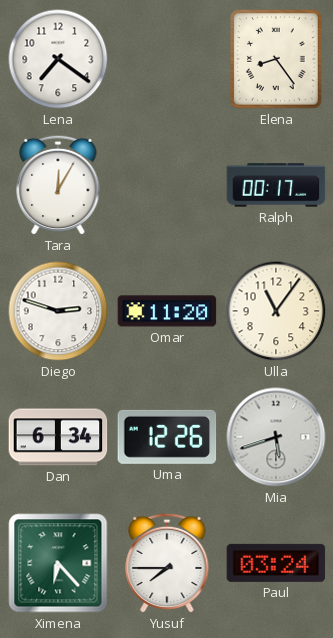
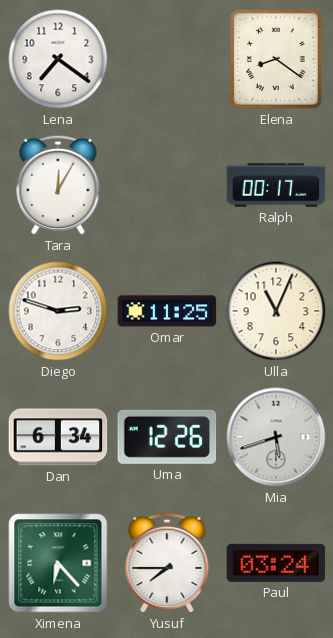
Elena: 8:24 -> 8:21
Omar: 11:20 -> 11:25
Ulla: 11:06 -> 11:04
